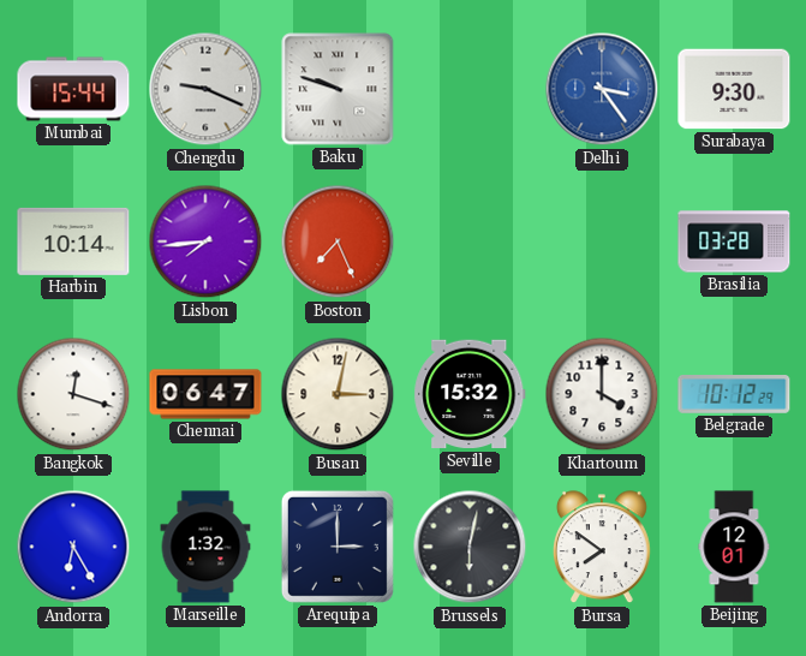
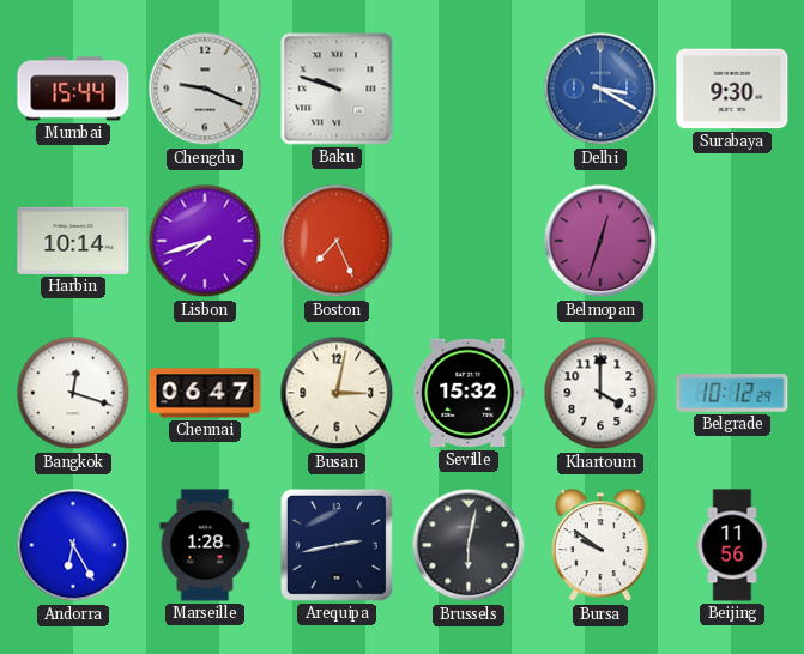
Delhi: 3:24 -> 3:20
Lisbon: 7:44 -> 7:42
Belmopan: none -> 12:33
Brasilia: 03:28 -> none
Marseille: 1:32 -> 1:28
Arequipa: 3:00 -> 2:43
Bursa: 7:51 -> 9:51
Beijing: 12:01 -> 11:56
